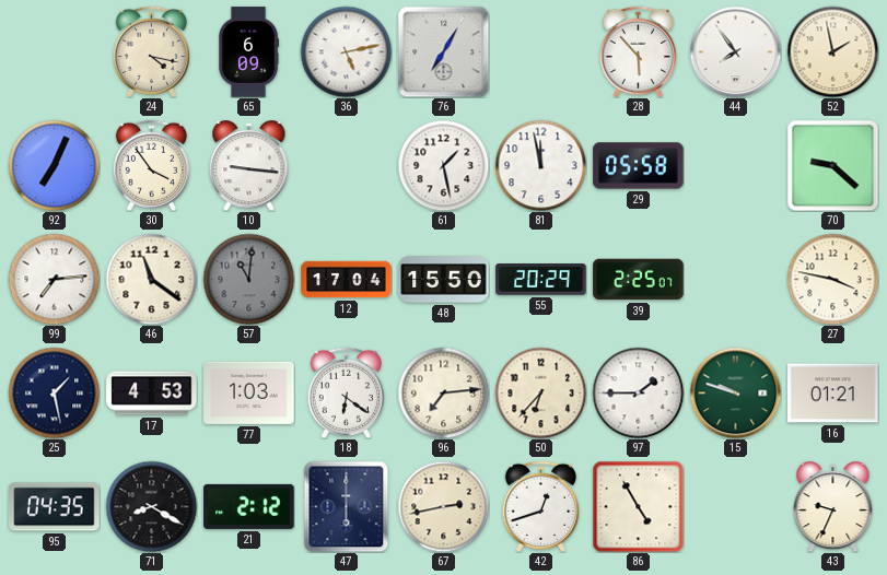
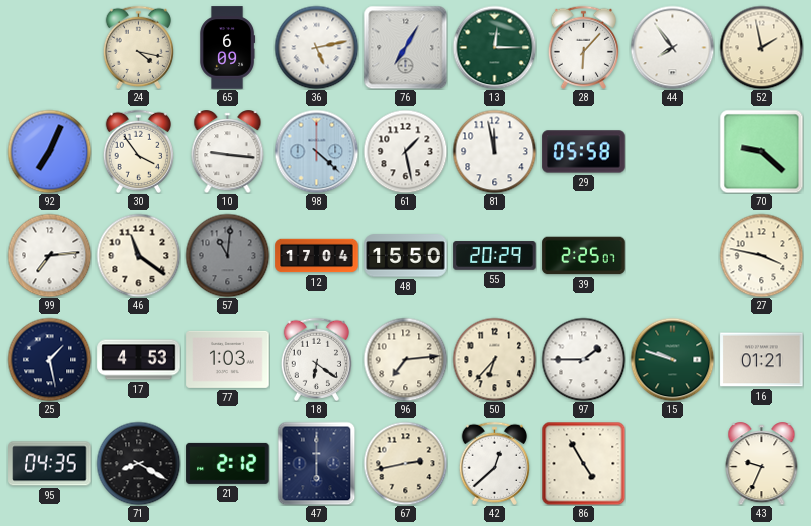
13: none -> 12:15
28: 5:53 -> 6:07
98: none -> 4:22
42: 12:42 -> 12:38
